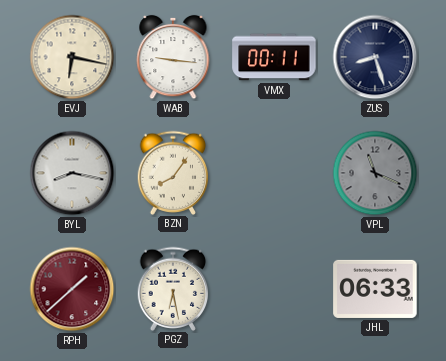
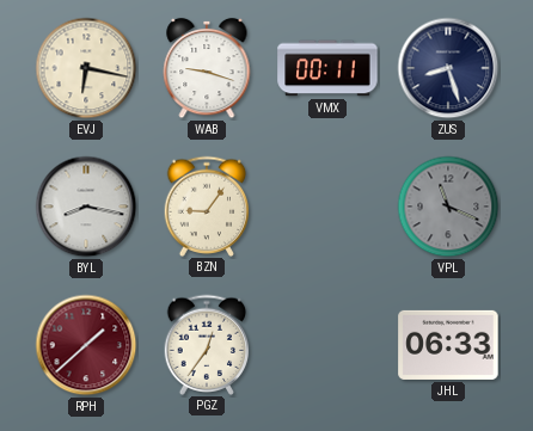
WAB: 9:16 -> 9:18
BZN: 8:06 -> 9:06
PGZ: 6:28 -> 12:36
